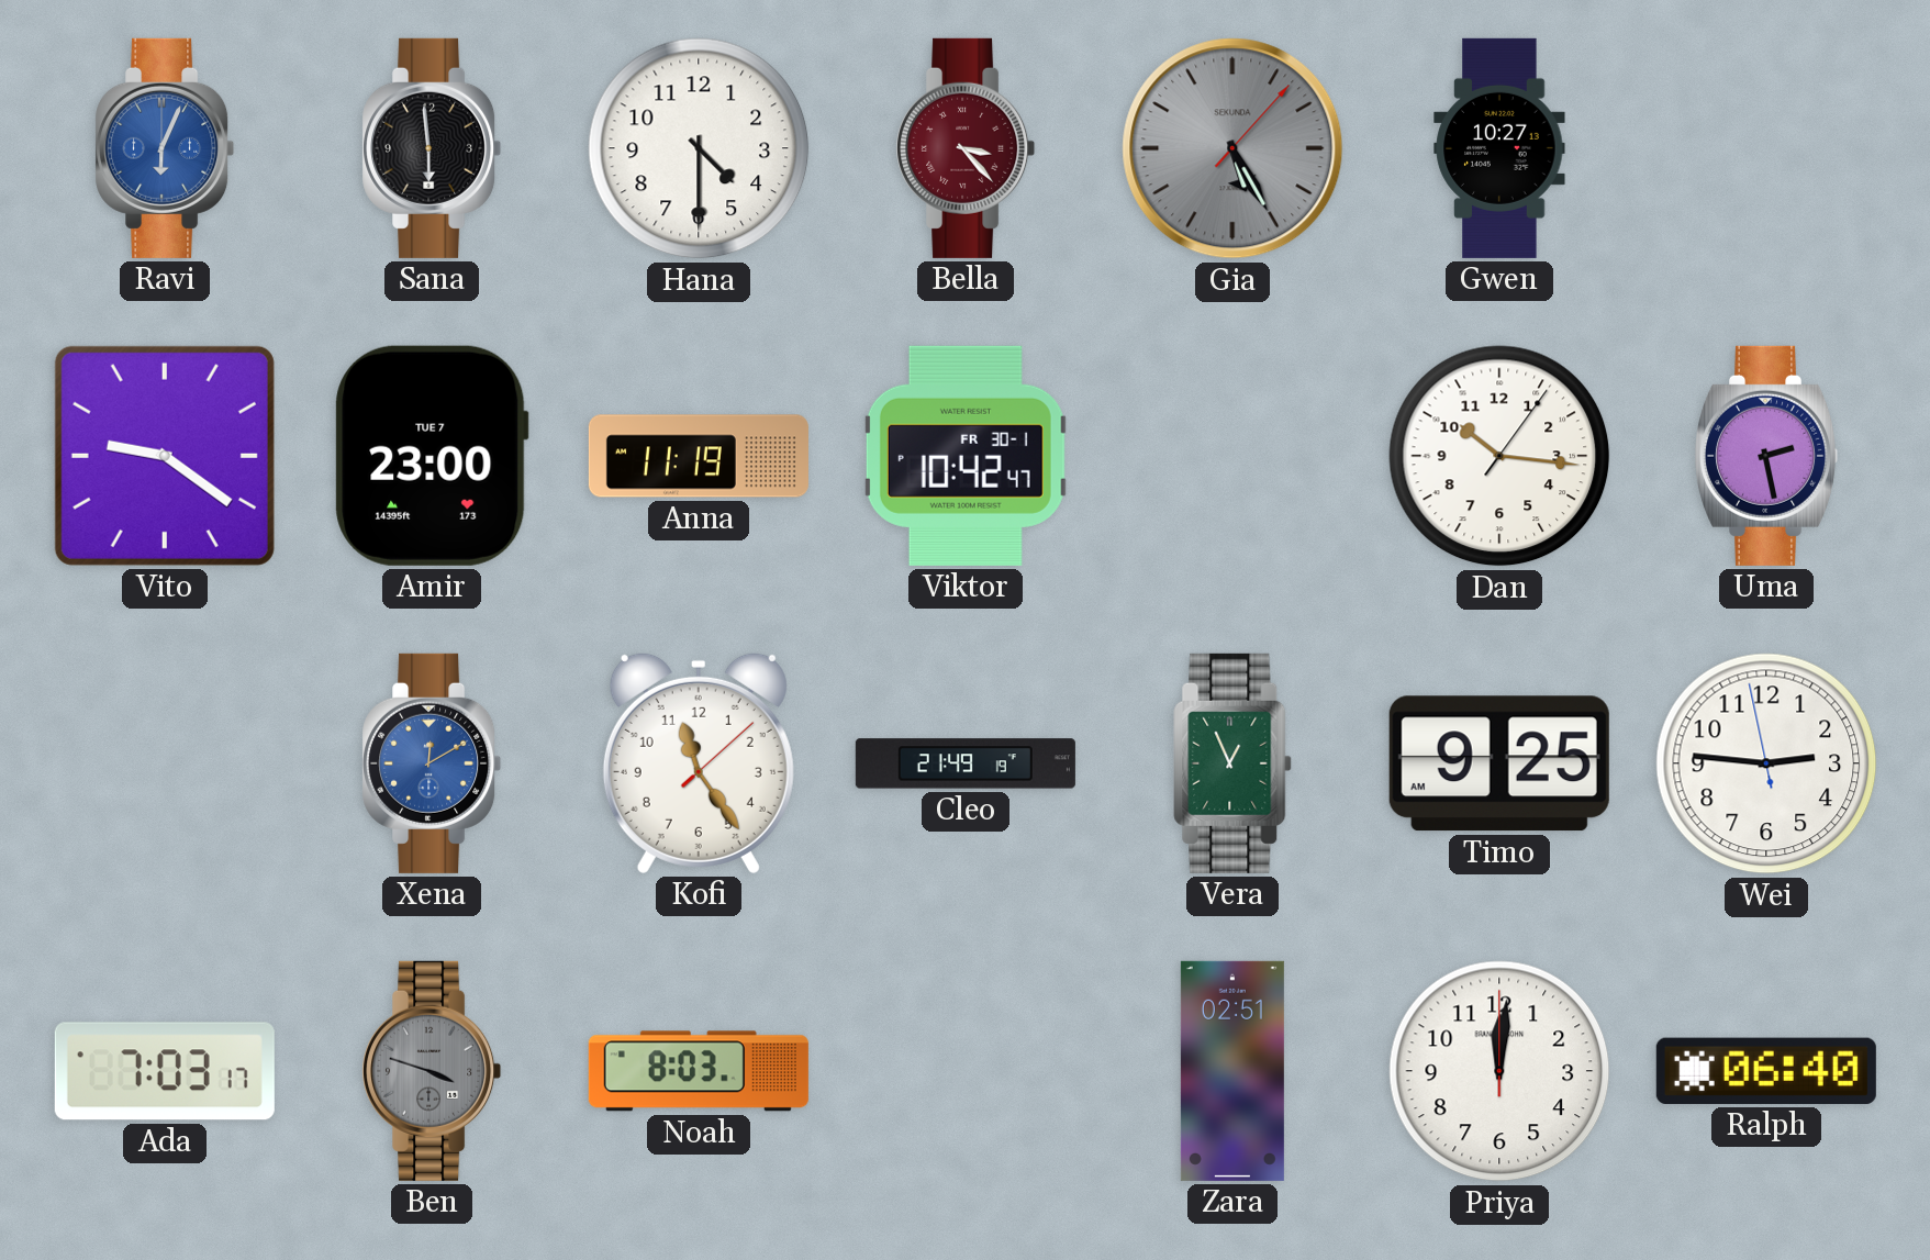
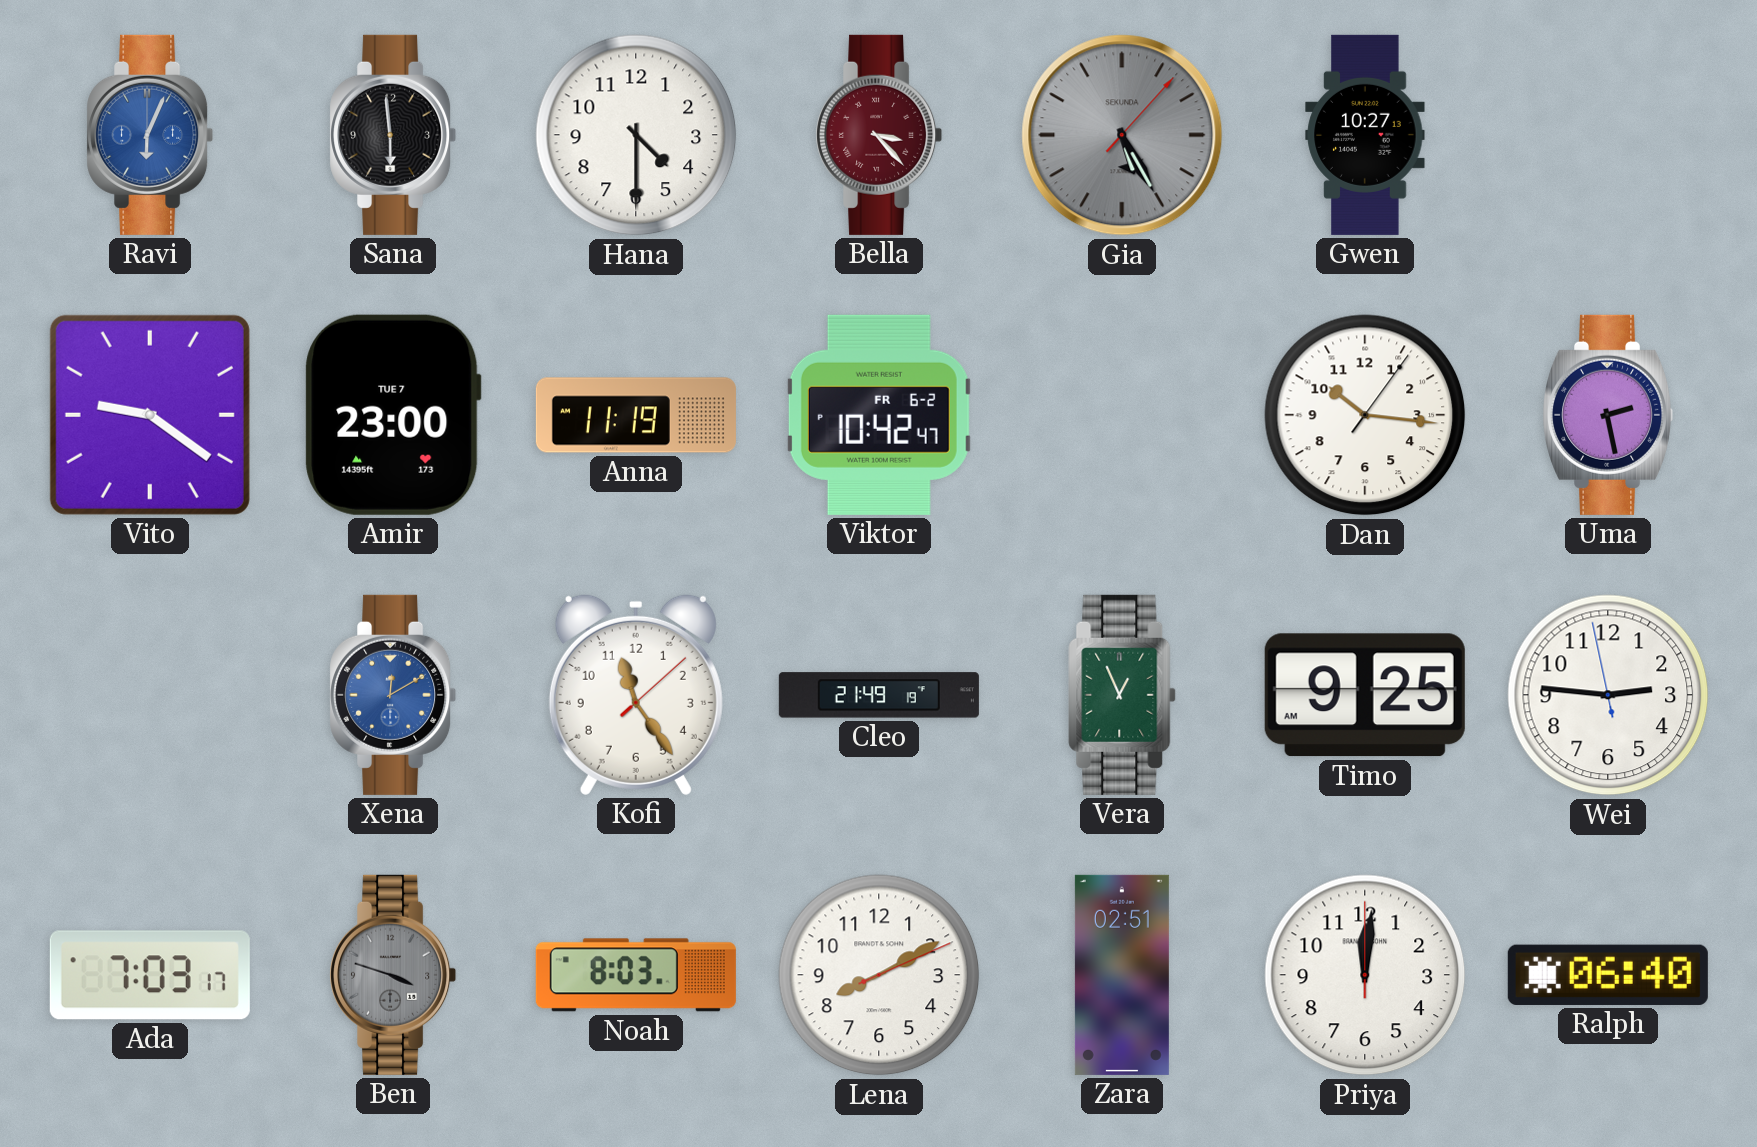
Viktor date: FR 30-1 -> FR 6-2
Lena: none -> 8:10
